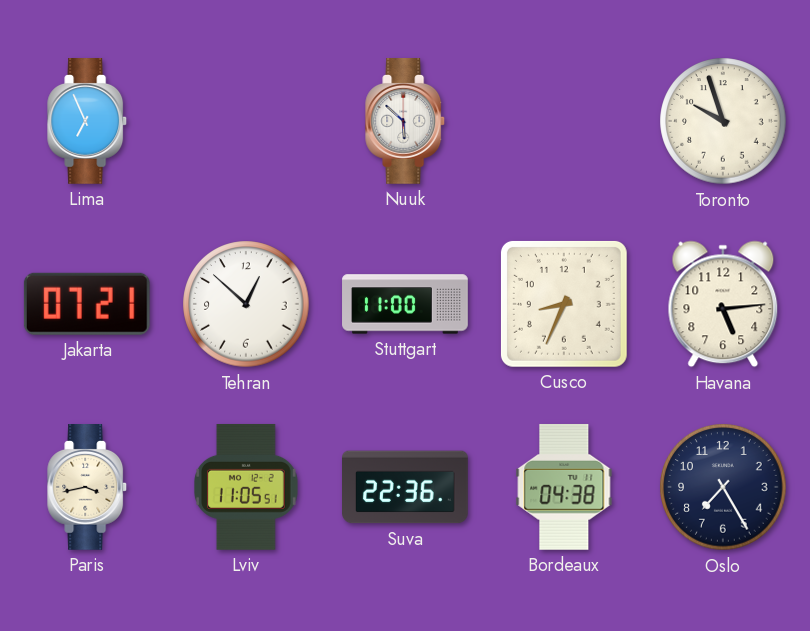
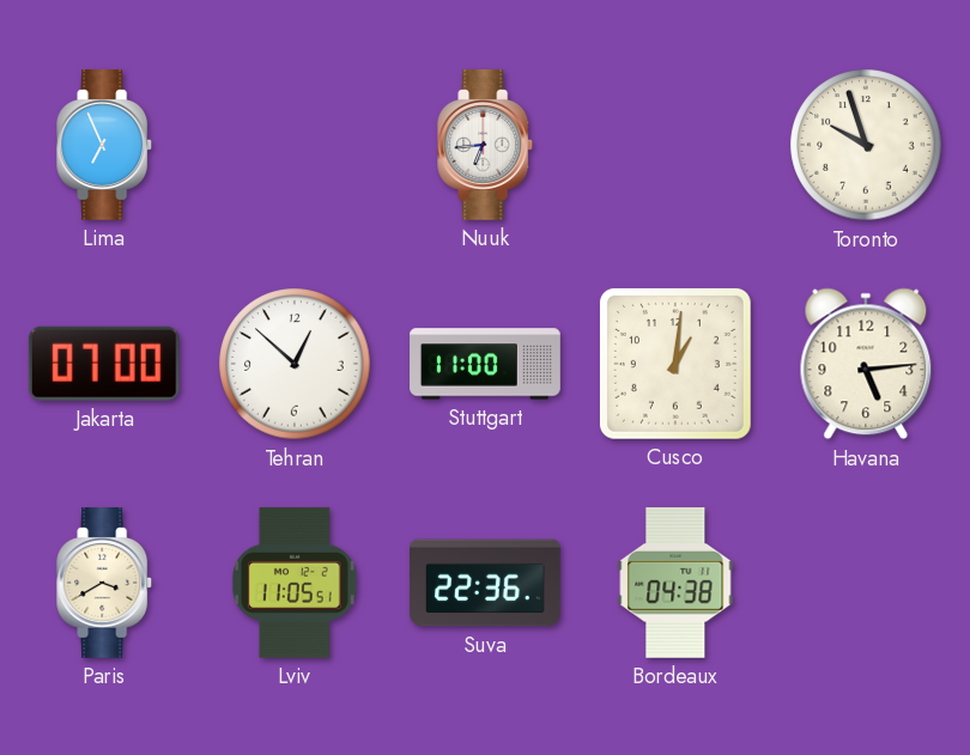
Nuuk: 5:52 -> 6:44
Jakarta: 07:21 -> 07:00
Cusco: 8:34 -> 1:01
Paris: 3:43 -> 3:40
Oslo: 7:25 -> none
